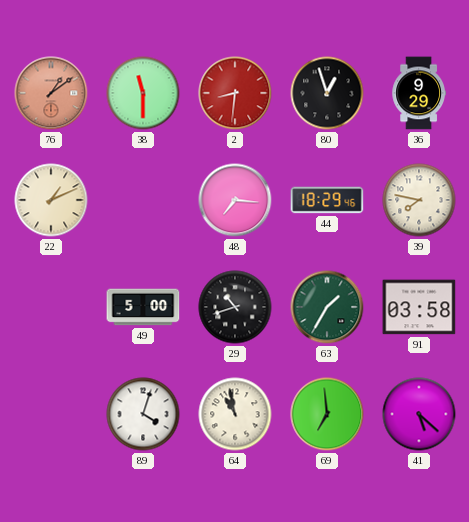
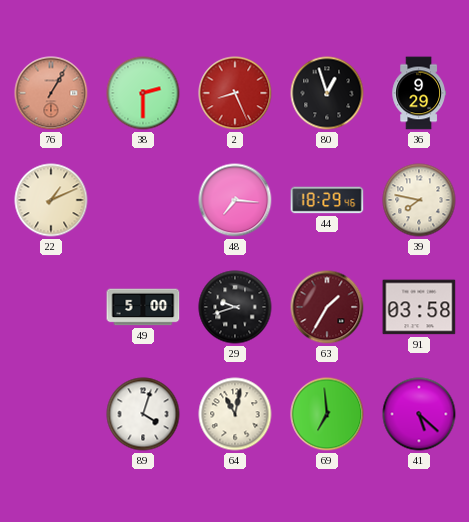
76: 1:09 -> 1:05
38: 11:30 -> 2:30
2: 8:31 -> 8:26
29: 10:42 -> 9:42
63 dial: green -> burgundy
64: 10:58 -> 11:02
